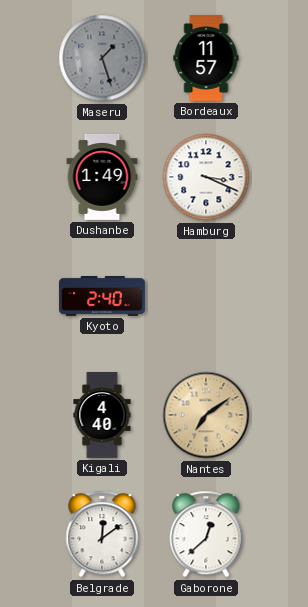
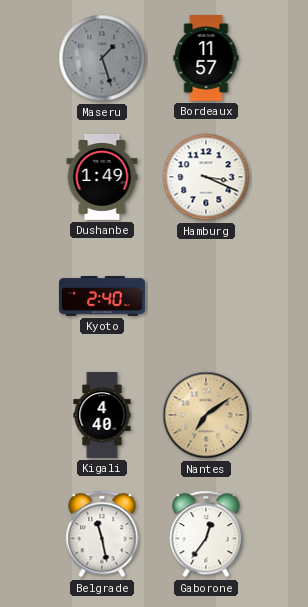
Belgrade: 12:09 -> 11:28
Gaborone: 12:38 -> 12:36
